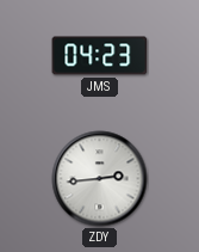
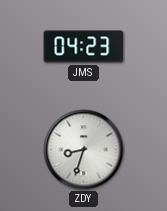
ZDY: 2:44 -> 8:33
